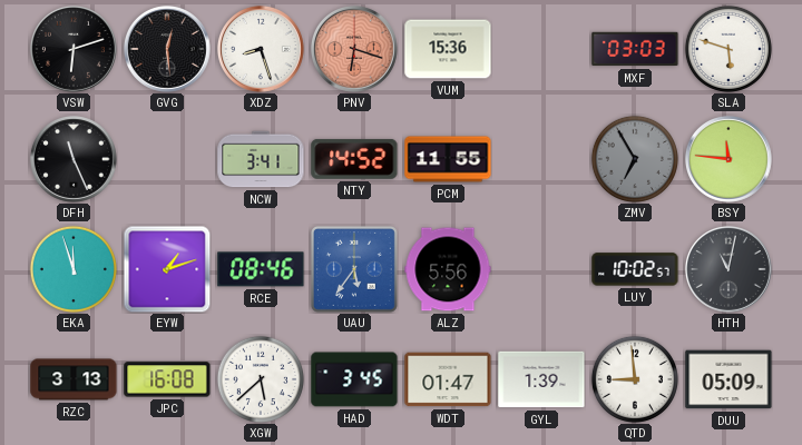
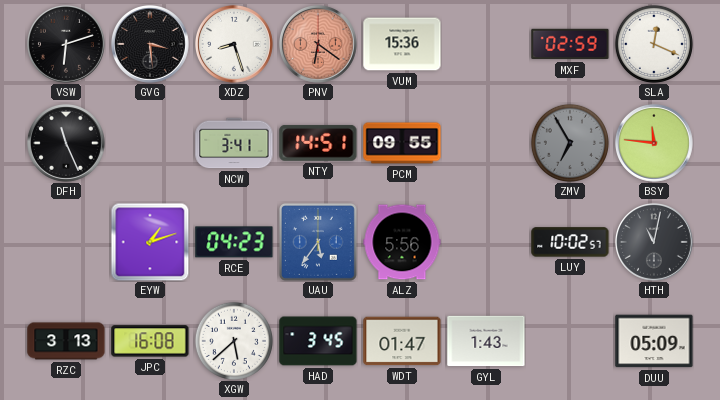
GVG: 12:29 -> 3:29
PNV: 6:18 -> 6:21
MXF: 03:03 -> 02:59
SLA: 5:48 -> 12:19
NTY: 14:52 -> 14:51
PCM: 11:55 -> 09:55
EKA: 11:57 -> none
RCE: 08:46 -> 04:23
GYL: 1:39 -> 1:43
QTD: 8:59 -> none
